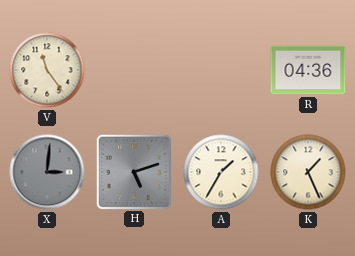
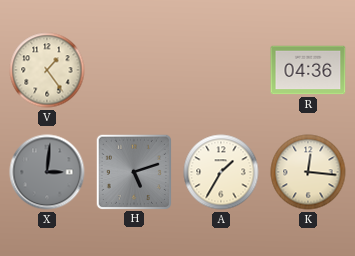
V: 11:24 -> 1:24
K: 1:26 -> 12:16
